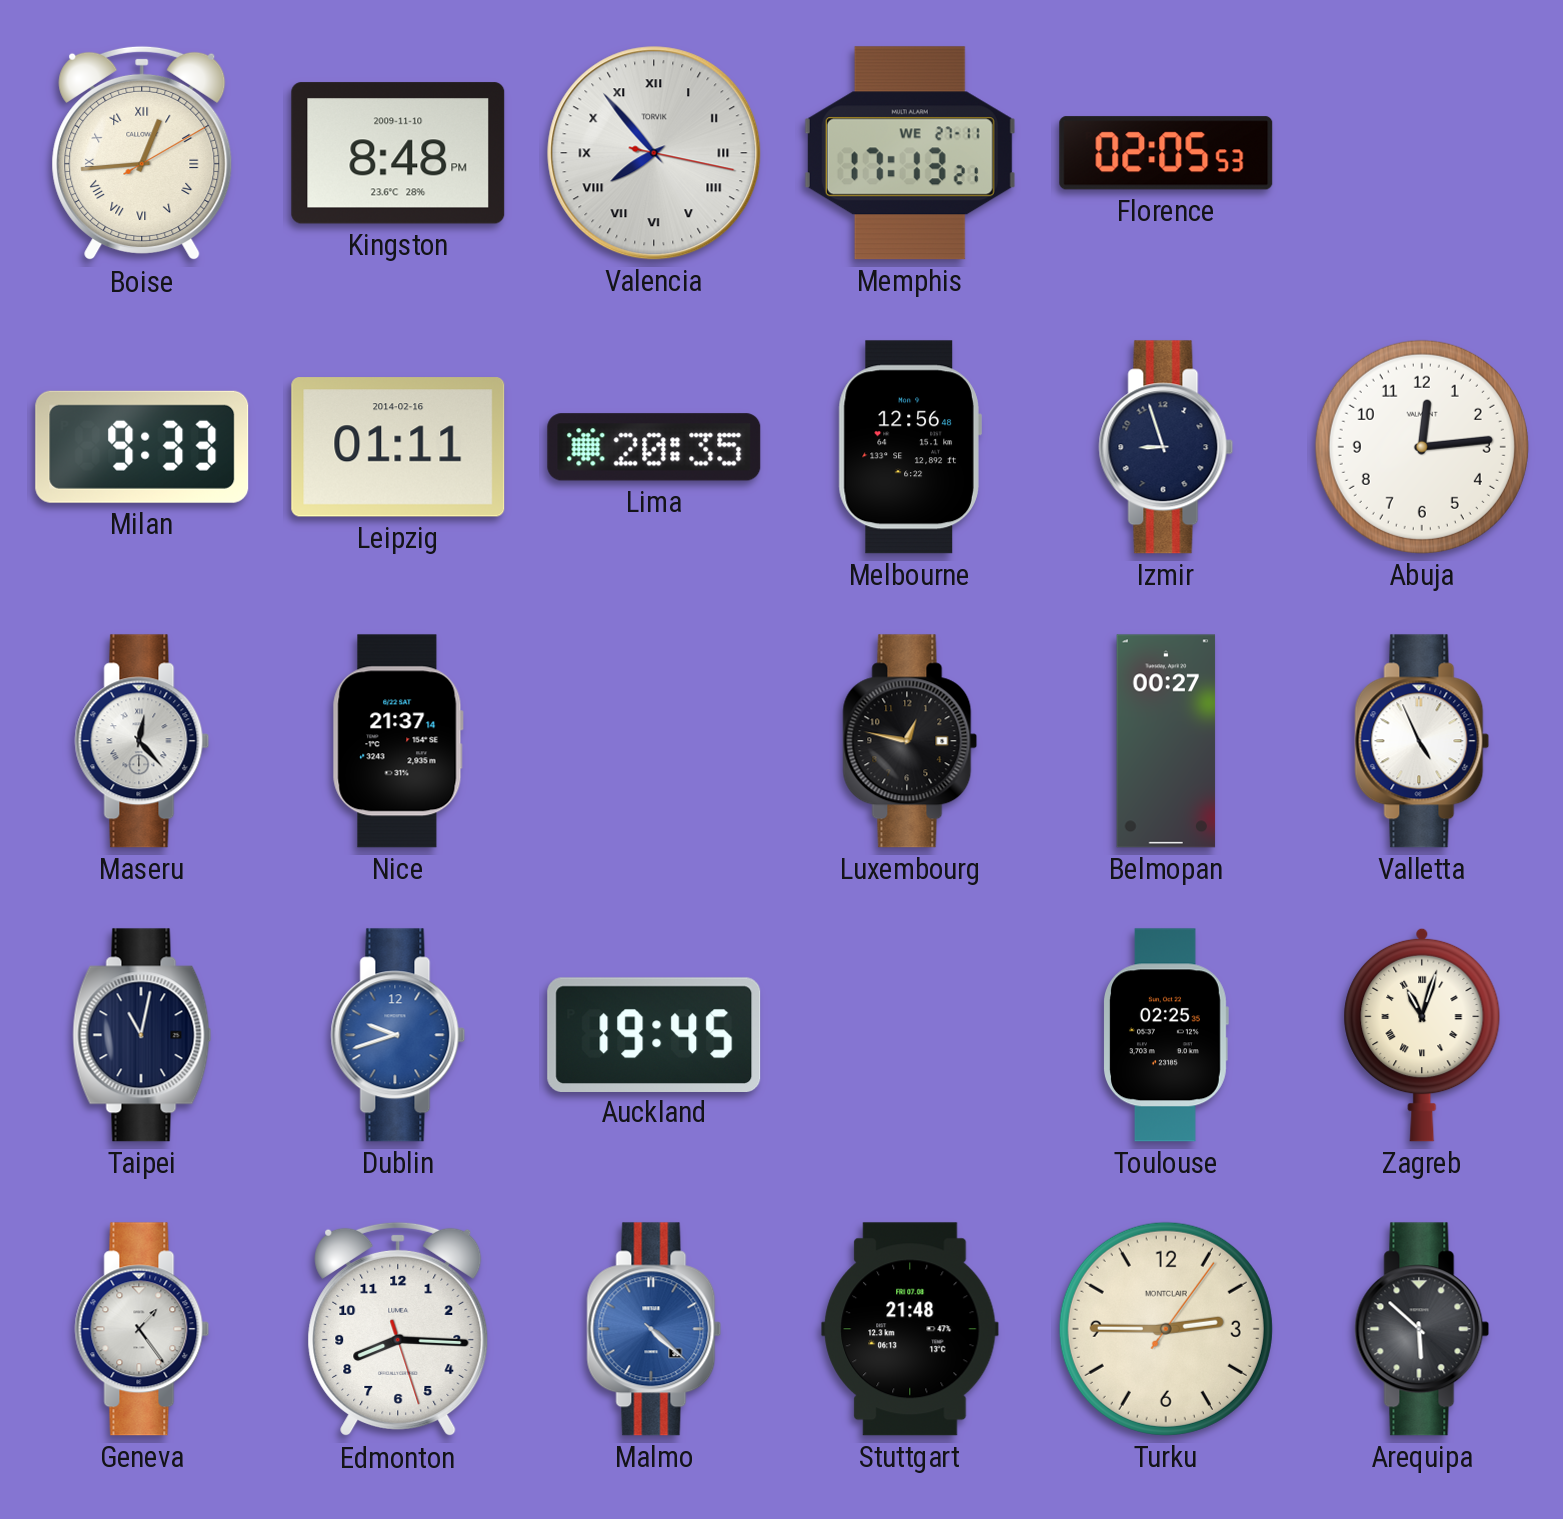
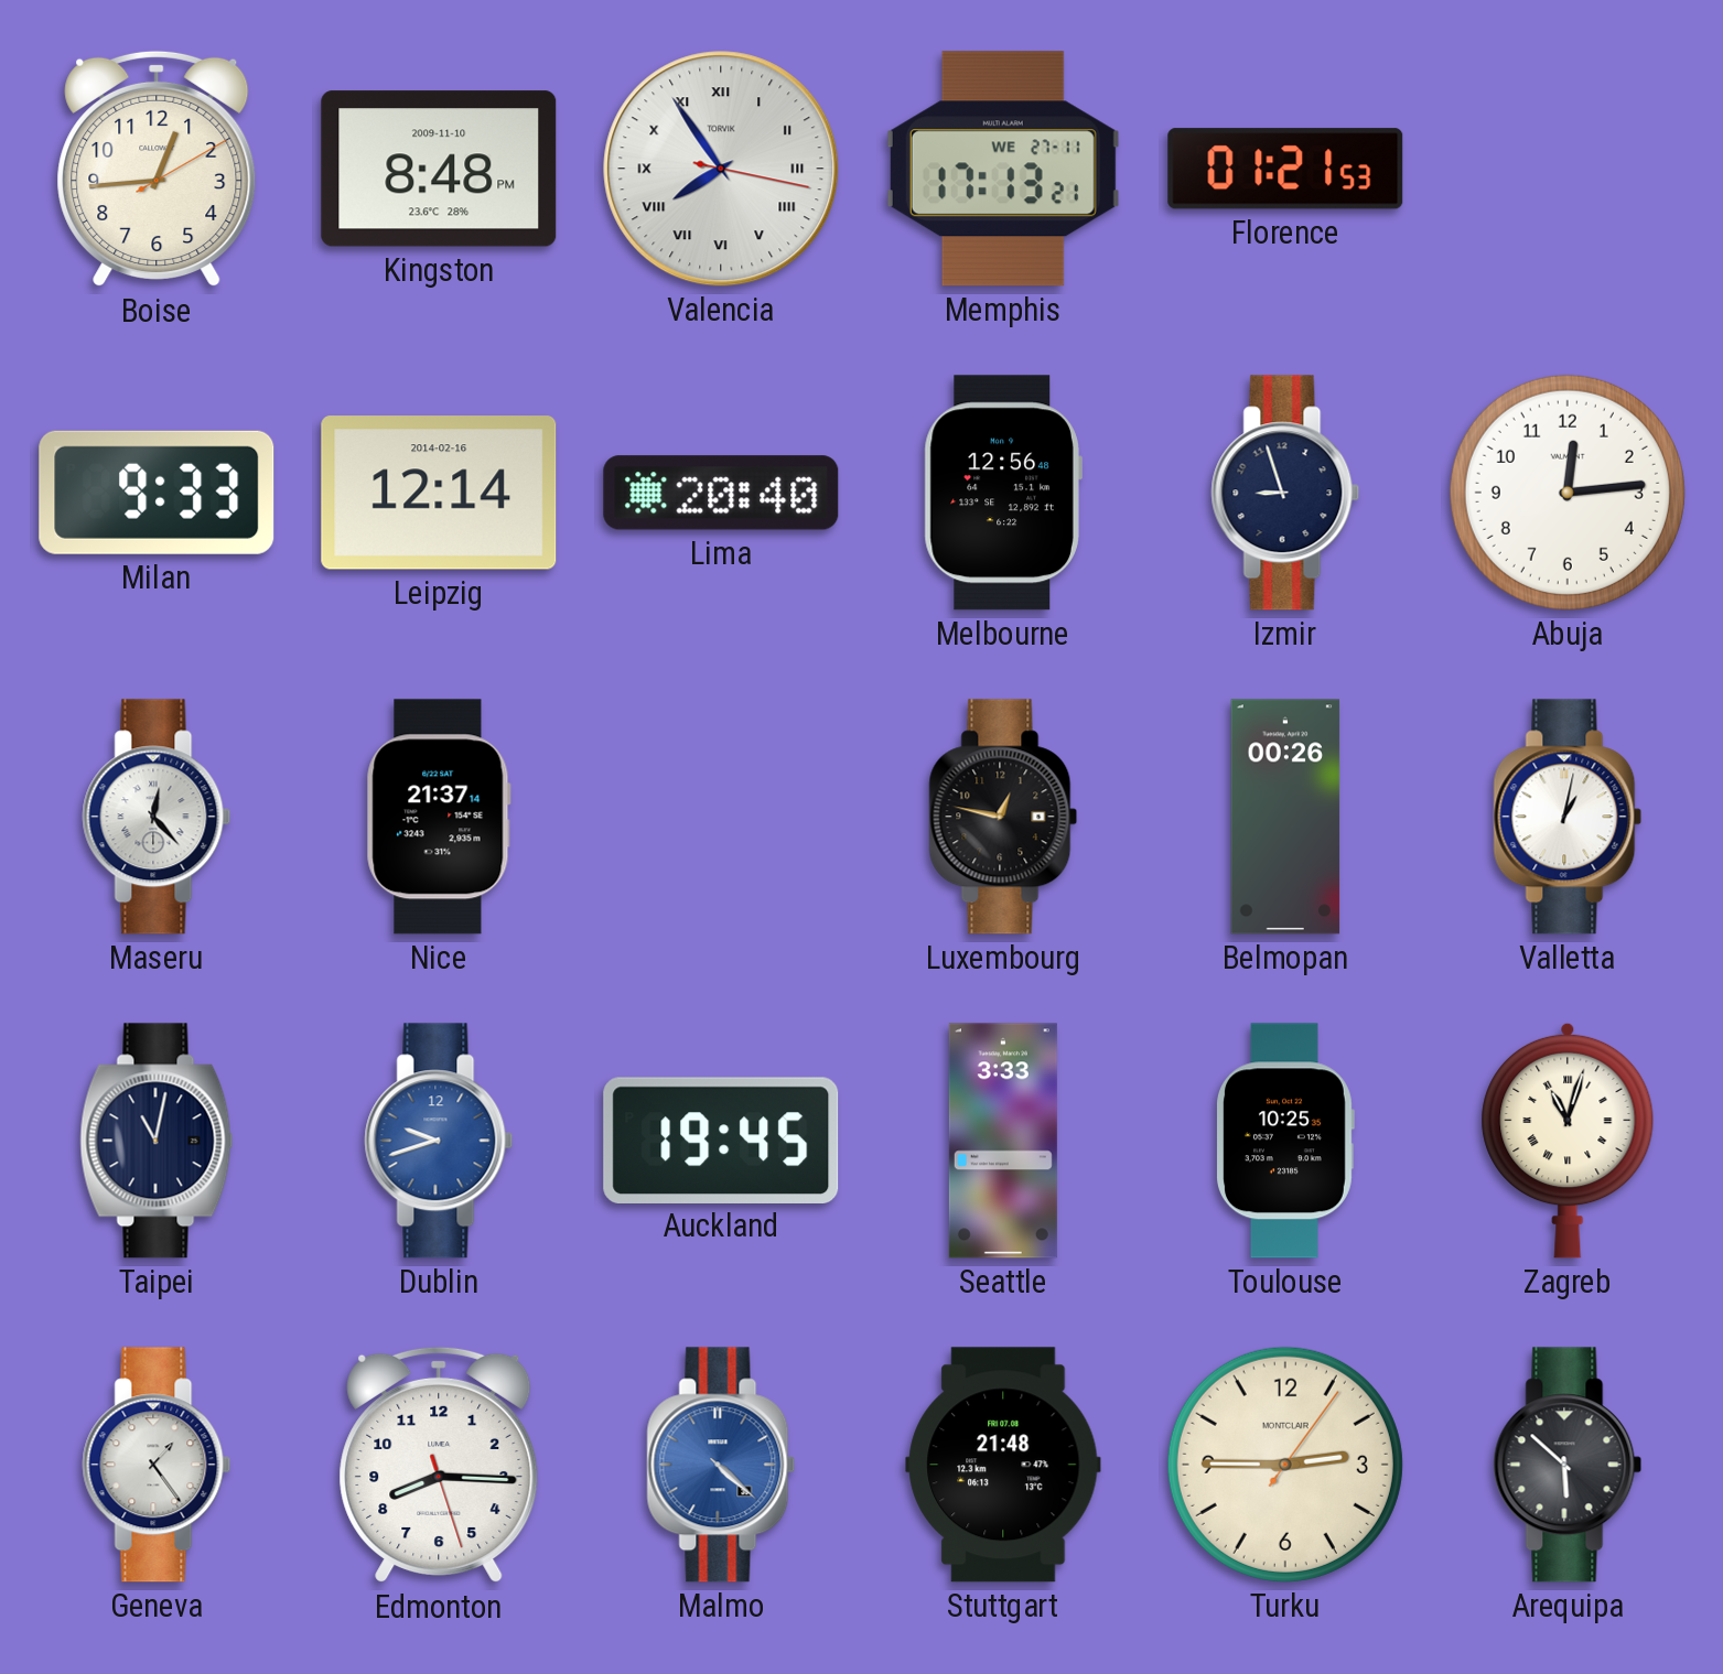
Boise numerals: Roman -> Arabic
Valencia: 7:53 -> 7:54
Florence: 02:05 -> 01:21
Leipzig: 01:11 -> 12:14
Lima: 20:35 -> 20:40
Belmopan: 00:27 -> 00:26
Valletta: 4:56 -> 1:02
Seattle: none -> 3:33
Toulouse: 02:25 -> 10:25
